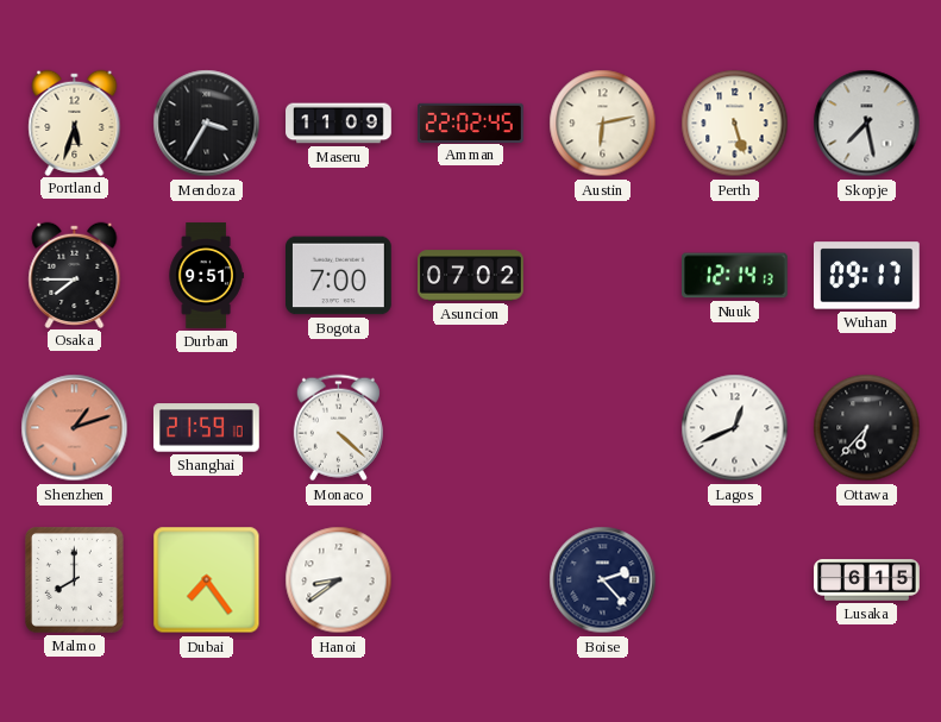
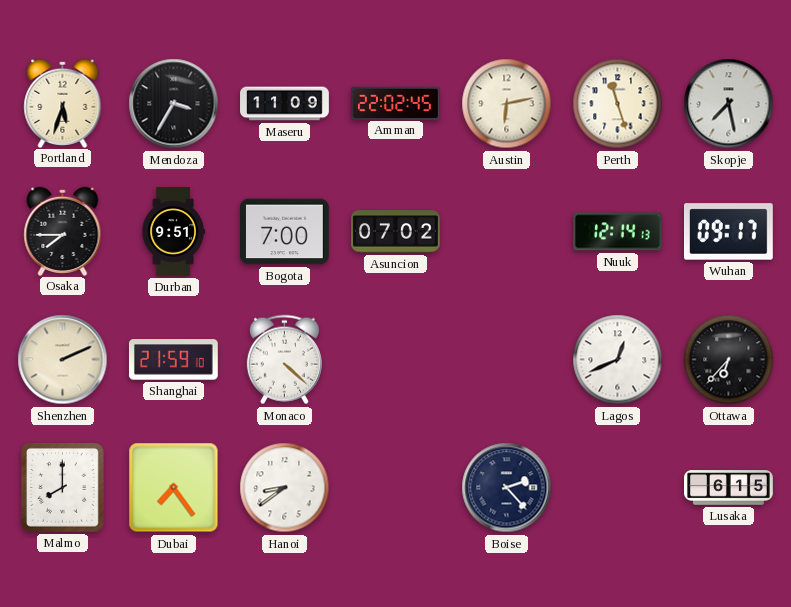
Perth: 5:27 -> 11:27
Shenzhen: 1:12 -> 2:11
Shenzhen dial: salmon -> cream
